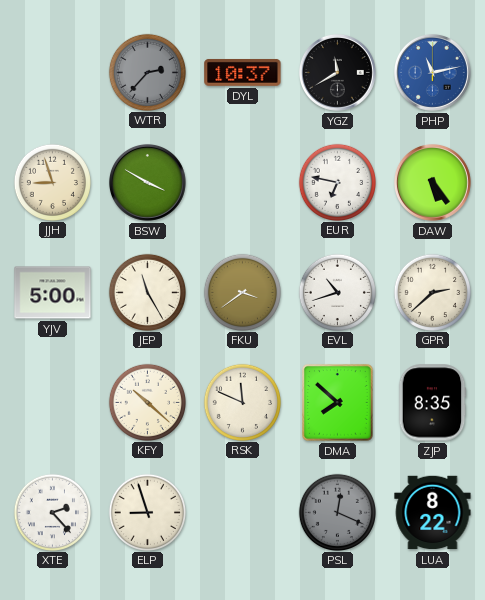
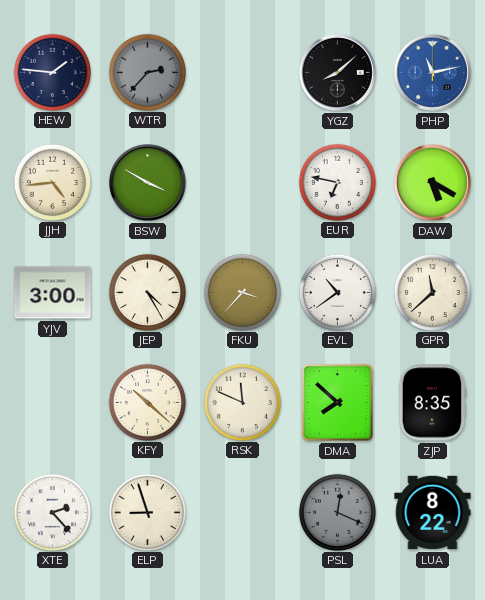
HEW: none -> 1:46
DYL: 10:37 -> none
YGZ: 11:40 -> 8:08
JJH: 8:57 -> 4:44
DAW: 5:24 -> 5:20
YJV: 5:00 -> 3:00
JEP: 11:25 -> 4:25
FKU: 3:39 -> 3:37
EVL: 10:42 -> 10:39
GPR: 2:38 -> 11:38
